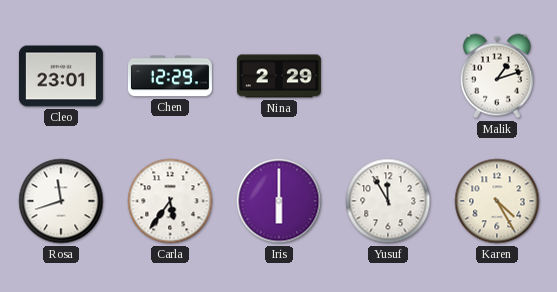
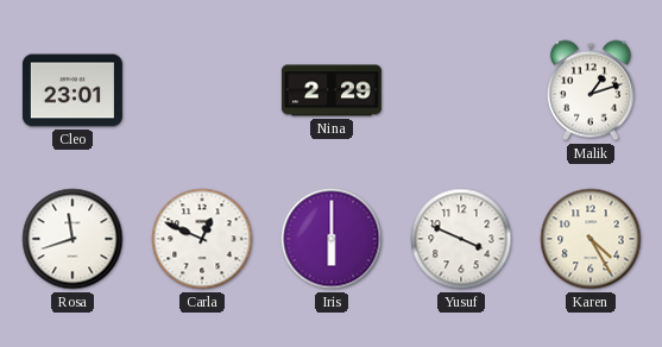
Chen: 12:29 -> none
Carla: 5:36 -> 12:49
Yusuf: 11:55 -> 3:49
